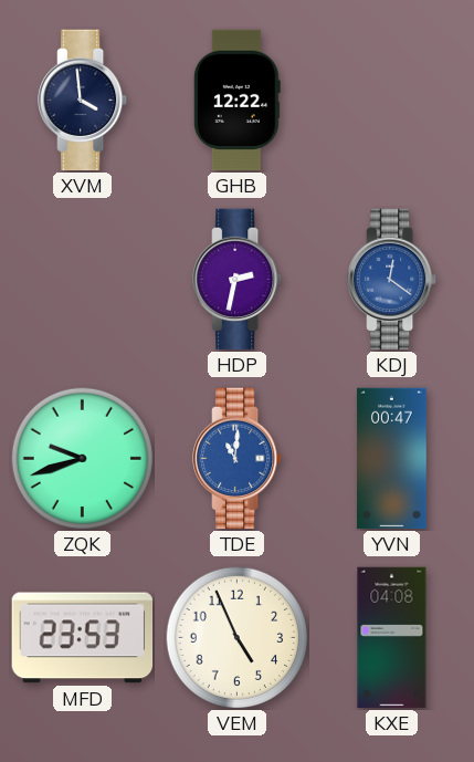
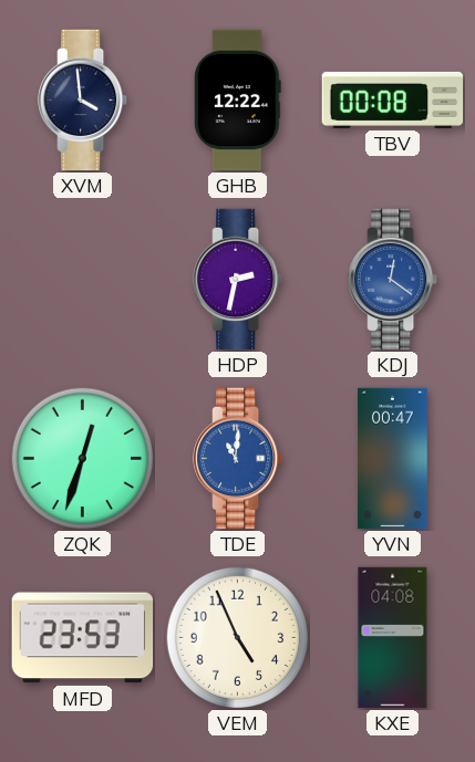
TBV: none -> 00:08
ZQK: 9:42 -> 12:33
